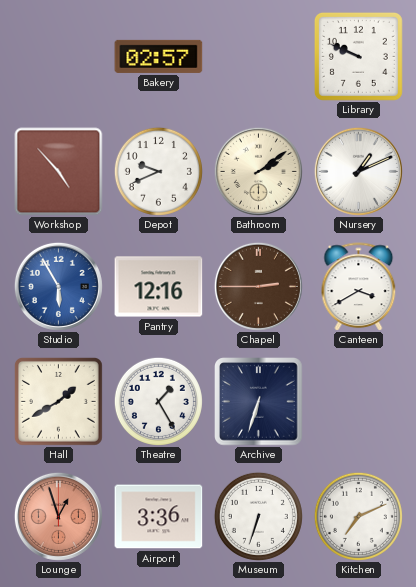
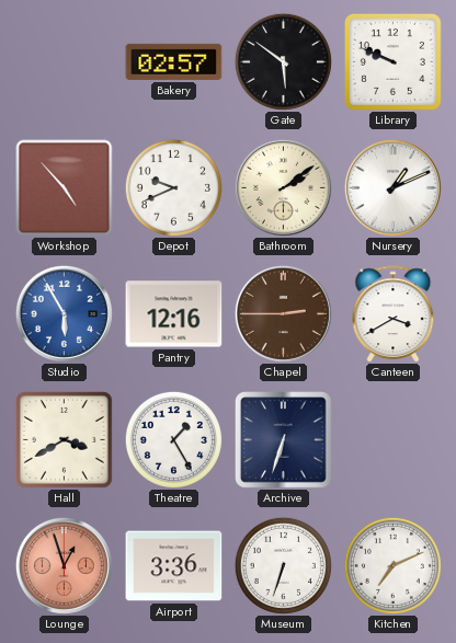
Gate: none -> 5:51
Hall: 1:40 -> 3:40
